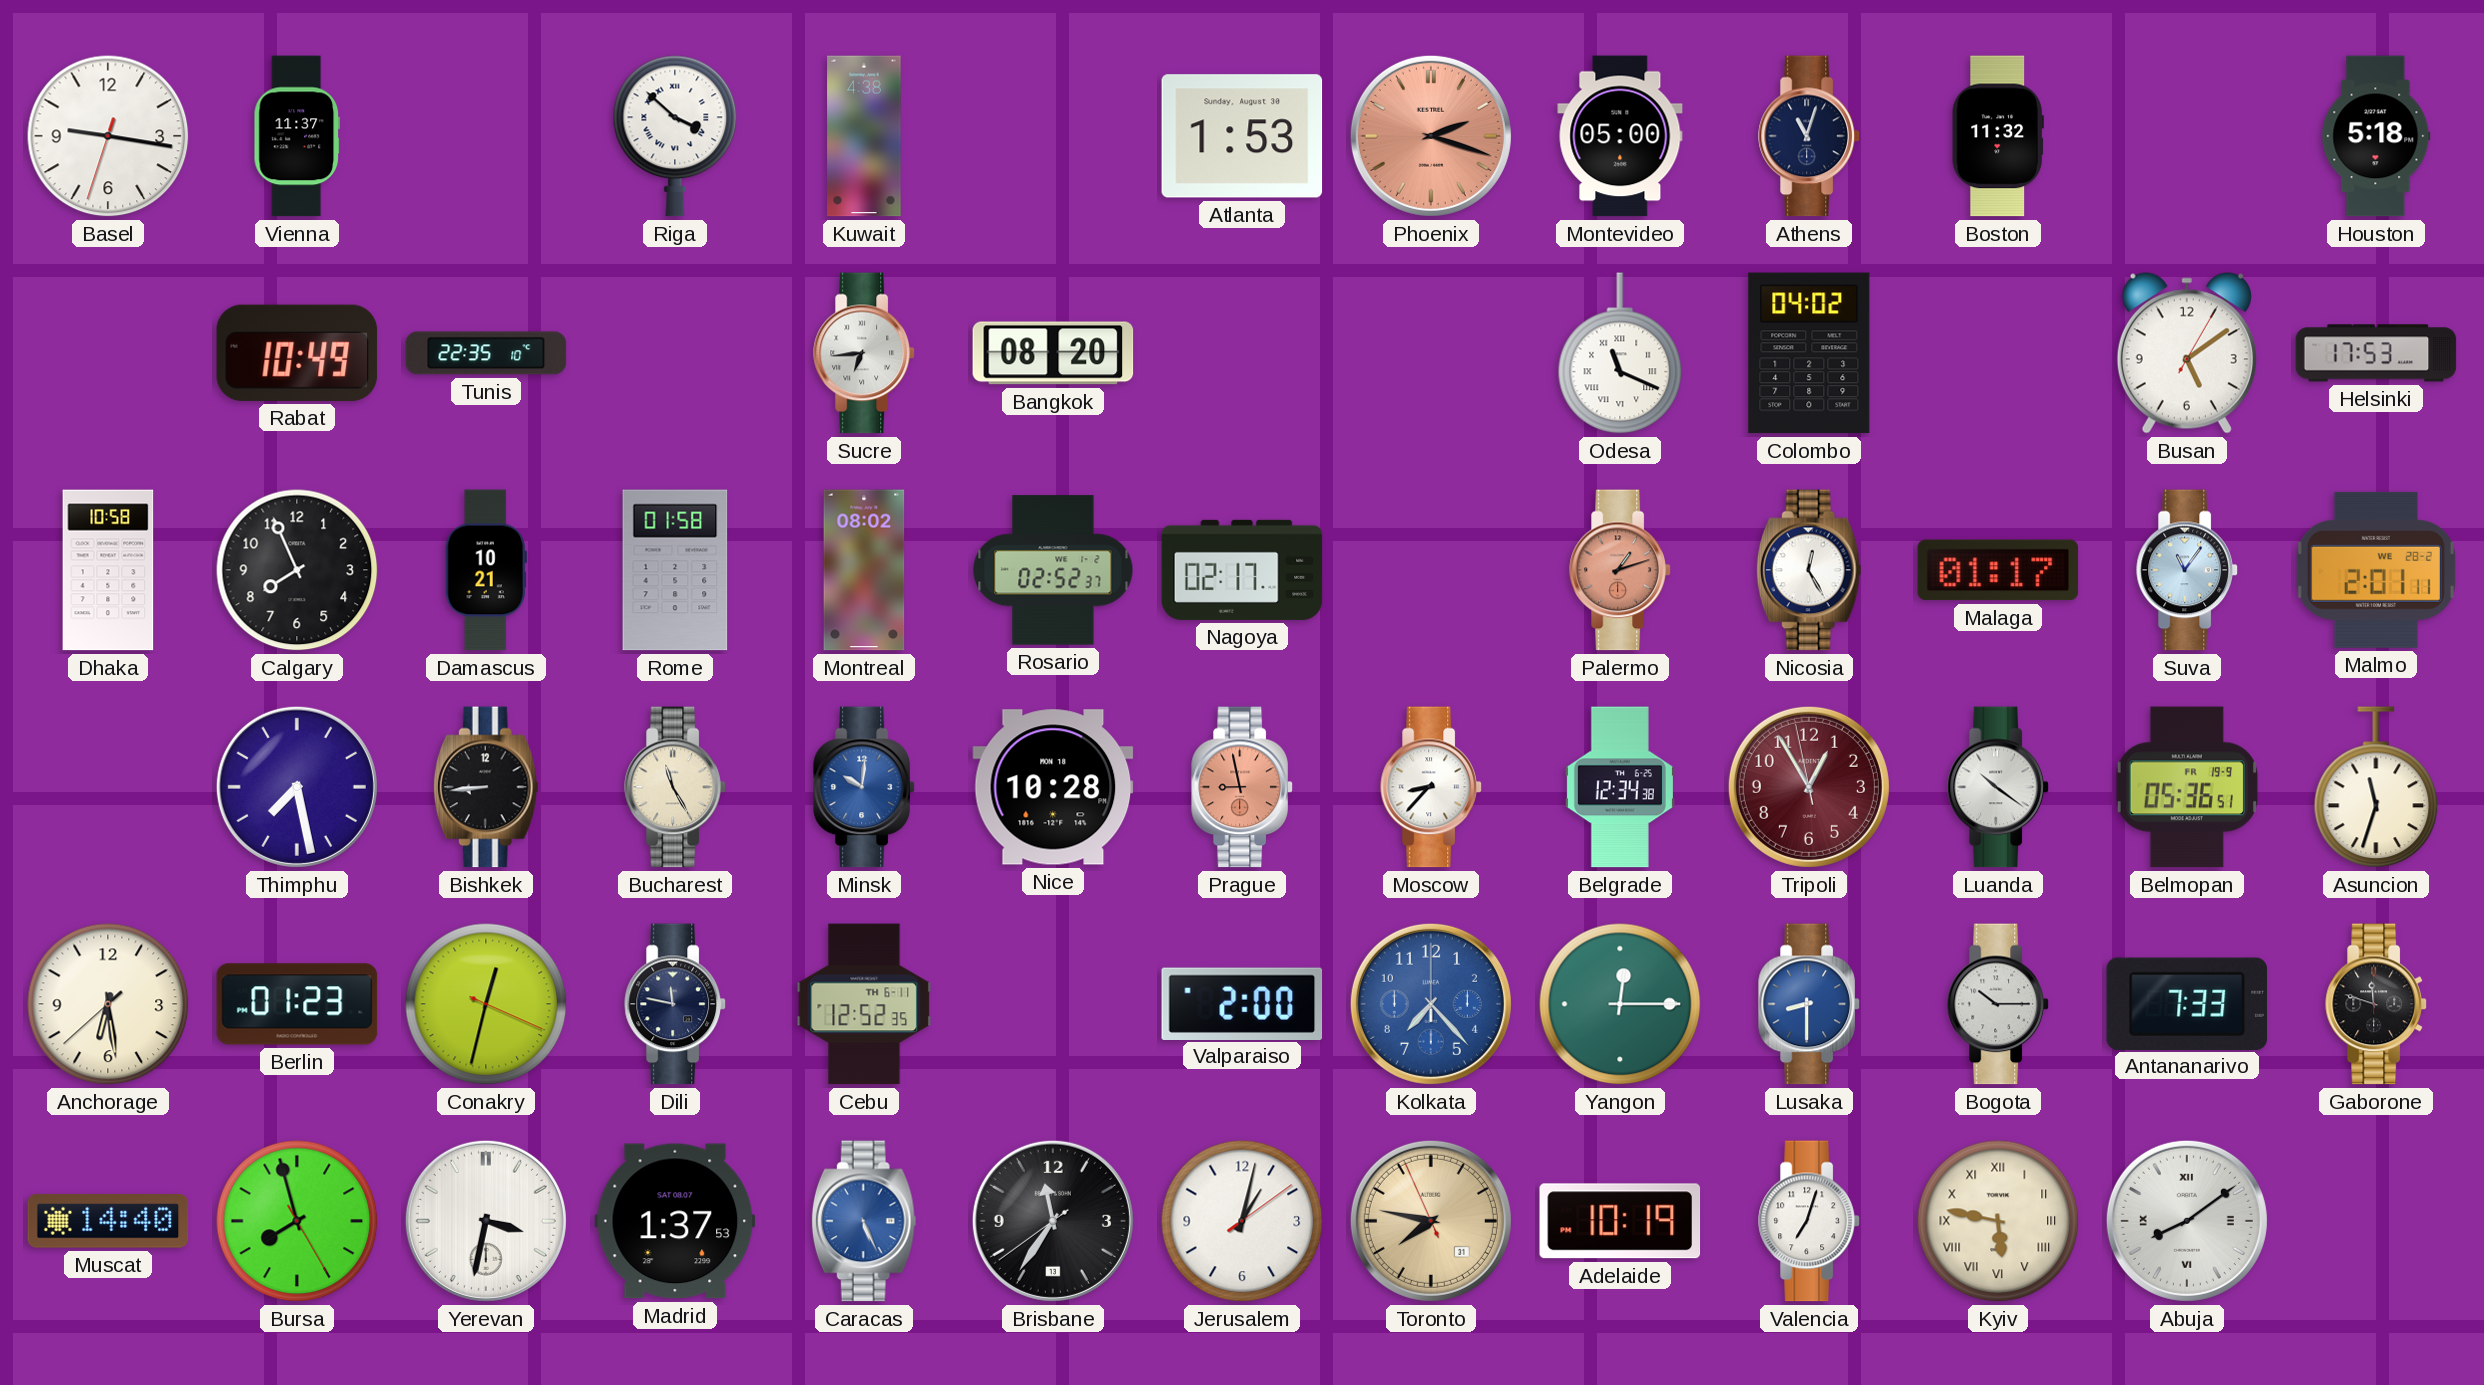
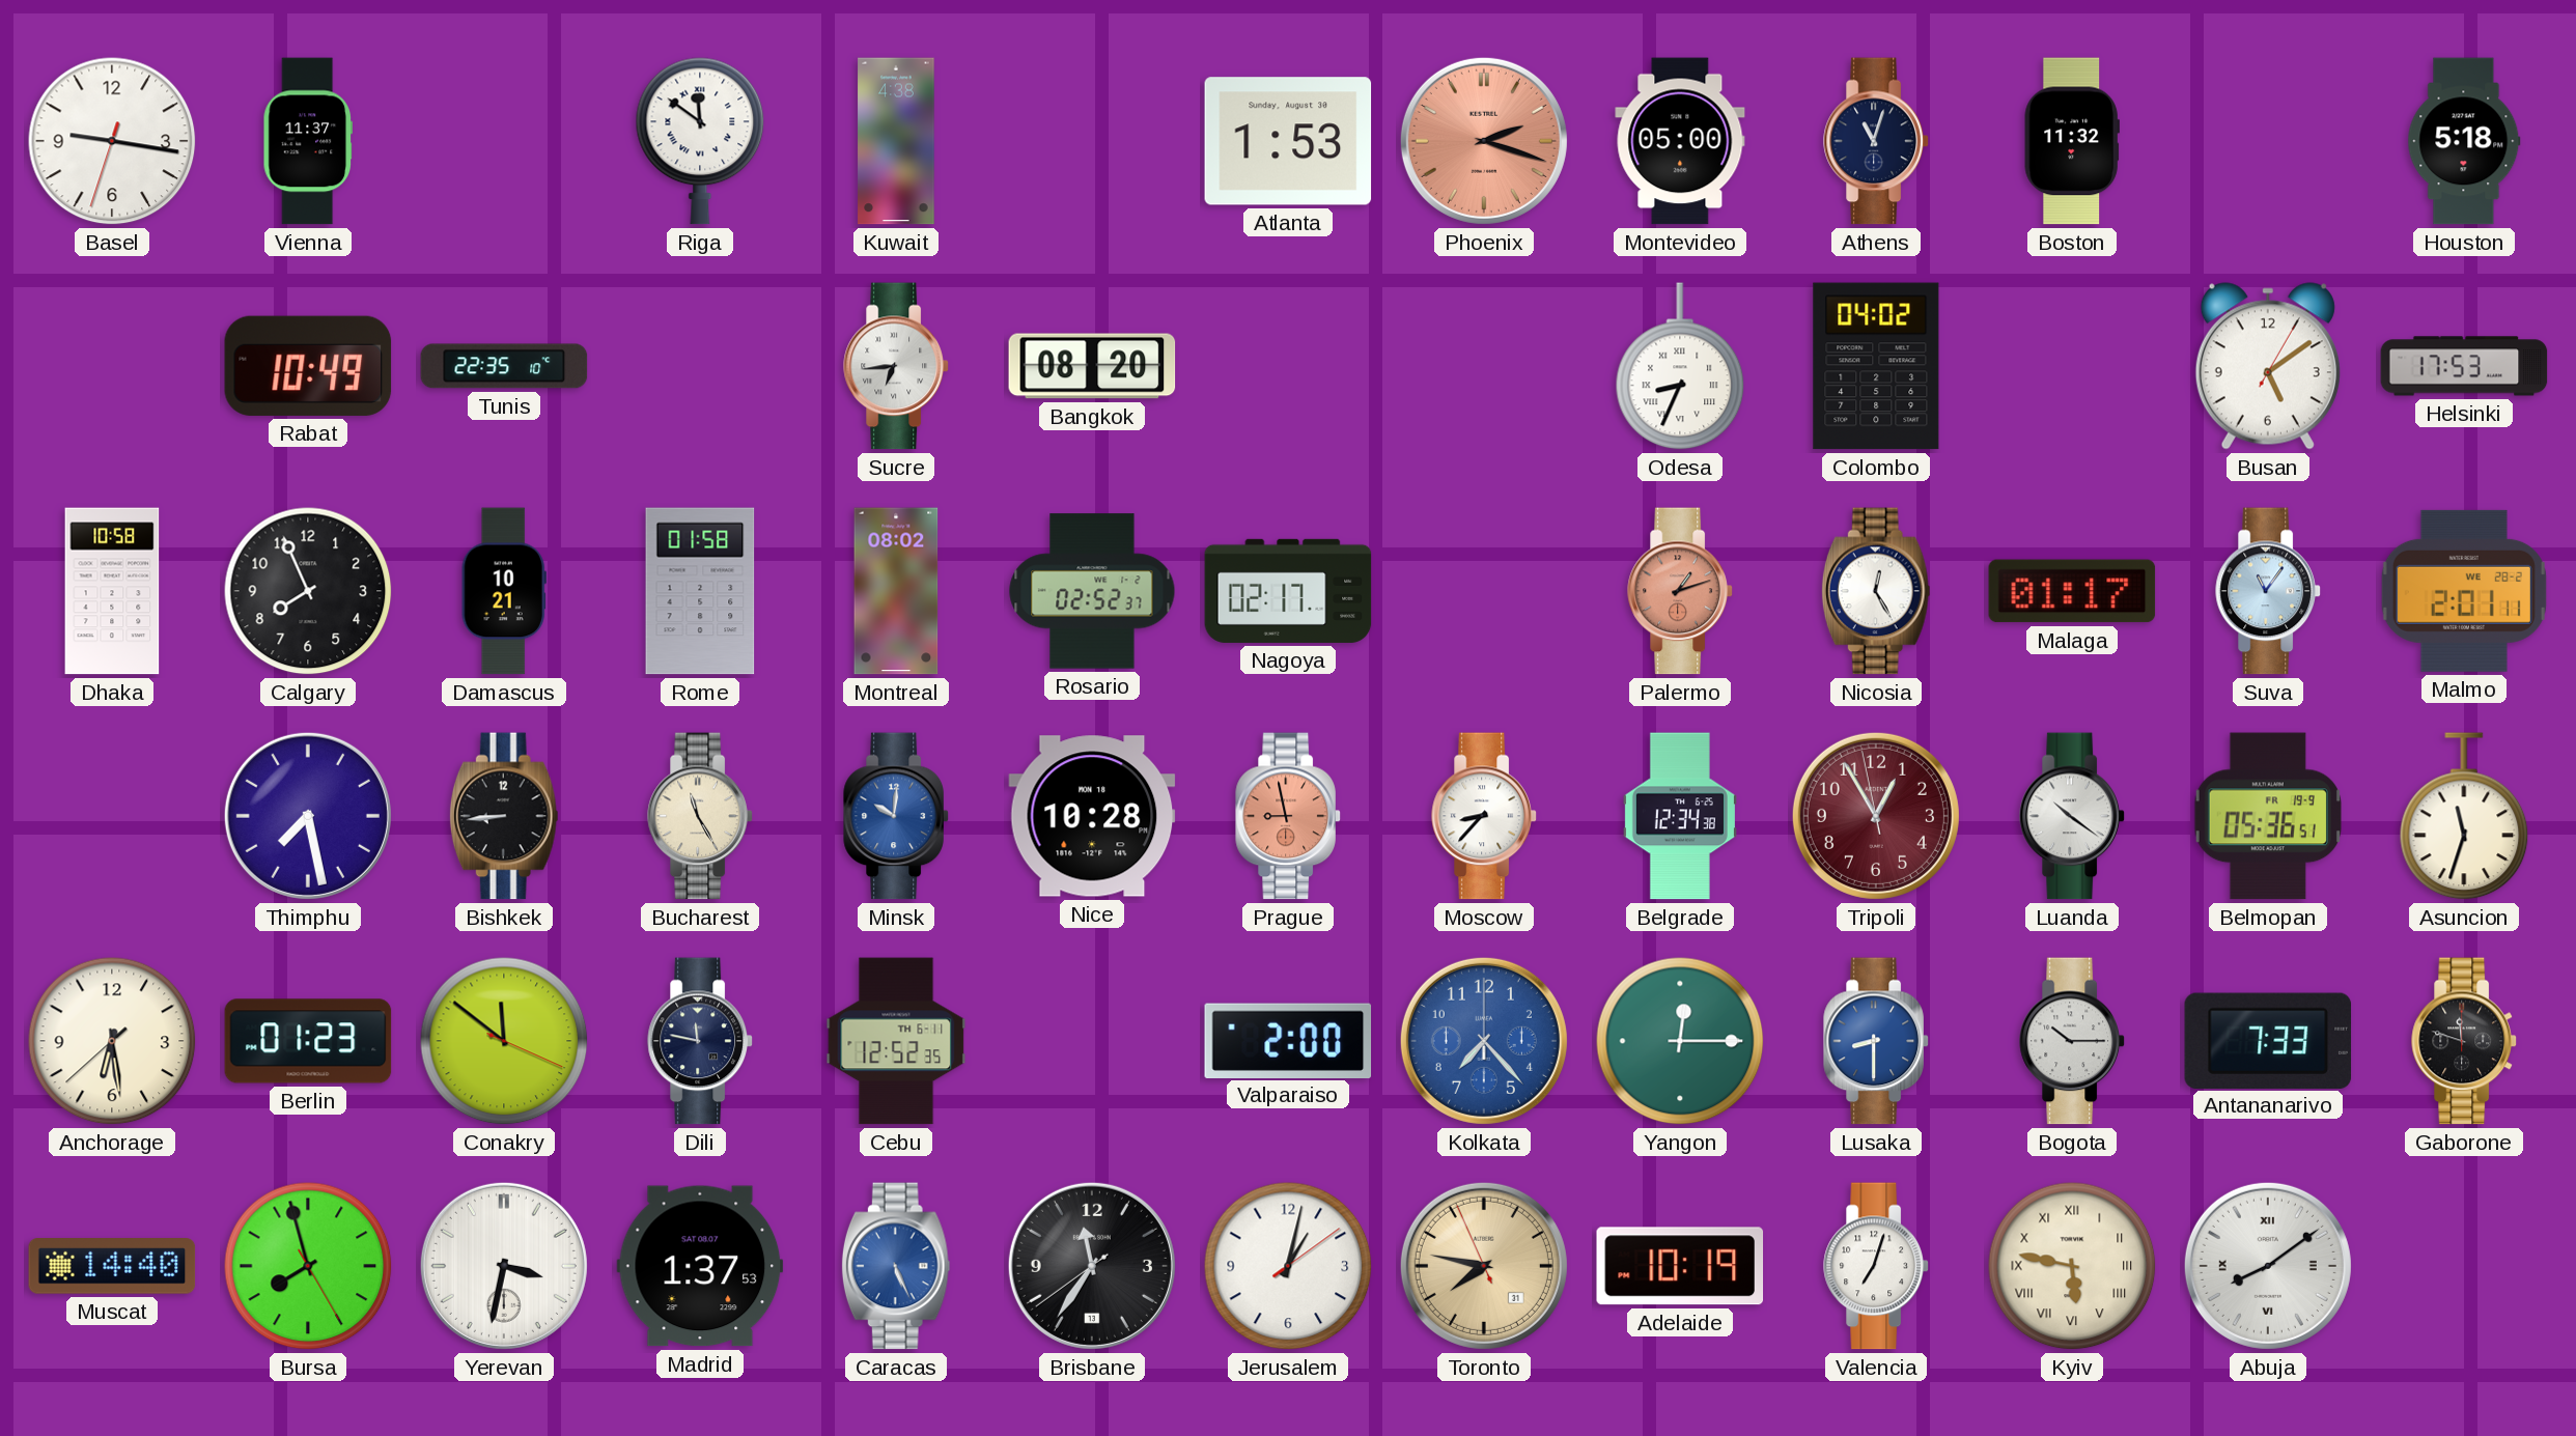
Riga: 3:52 -> 11:51
Odesa: 11:19 -> 8:34
Conakry: 12:32 -> 11:51
